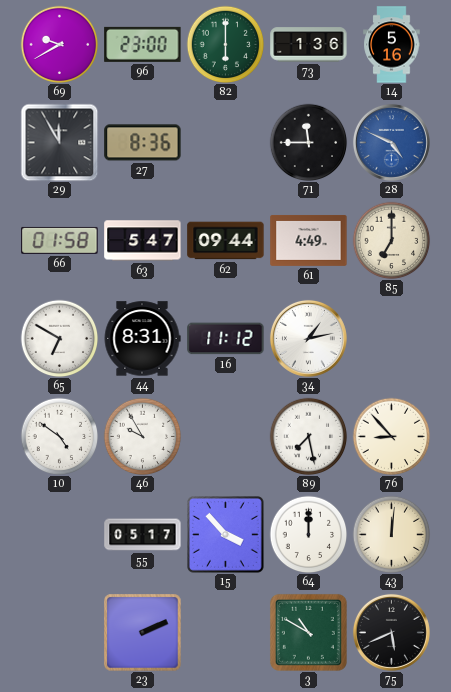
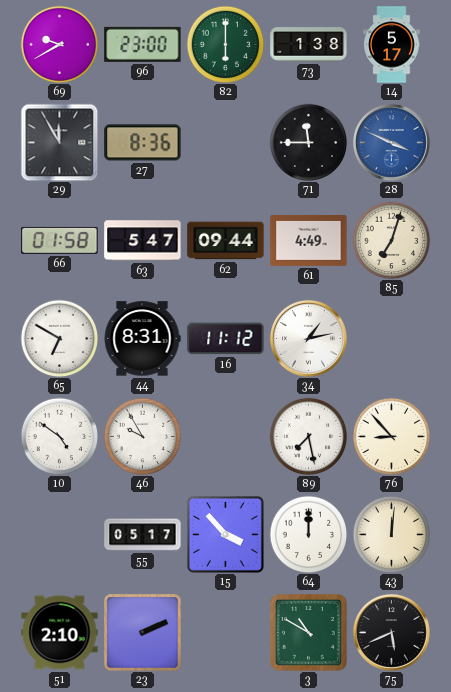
73: 1:36 -> 1:38
14: 5:16 -> 5:17
28: 4:49 -> 3:49
85: 7:00 -> 7:03
51: none -> 2:10
